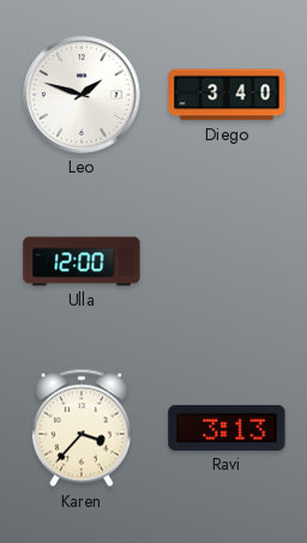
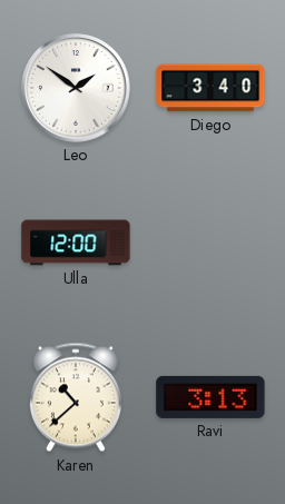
Leo: 1:48 -> 1:51
Karen: 3:37 -> 10:38
